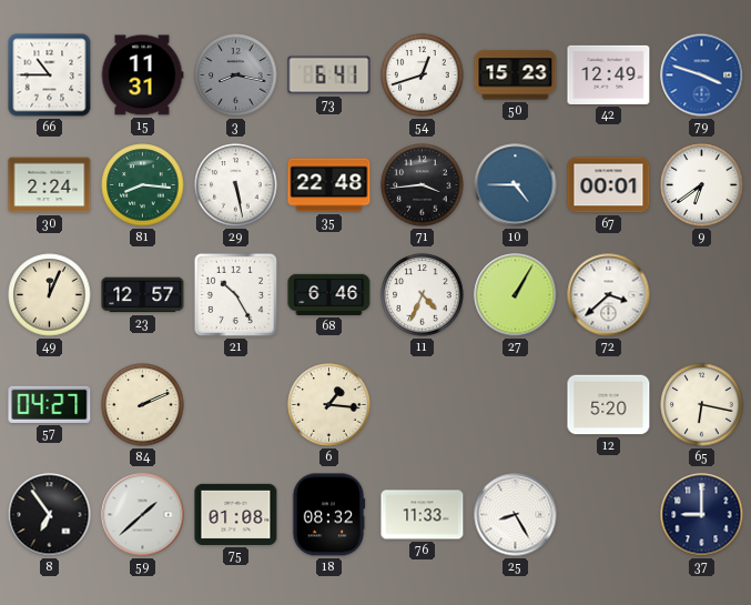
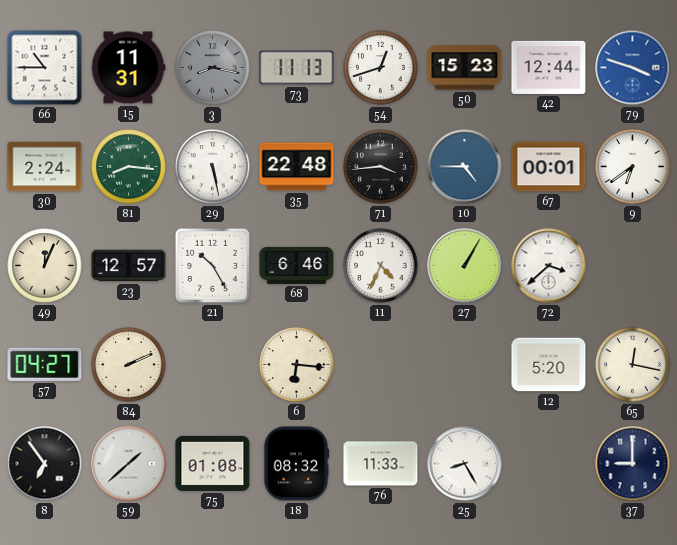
73: 6:41 -> 11:13
42: 12:49 -> 12:44
6: 1:16 -> 6:16
65: 6:17 -> 12:17
